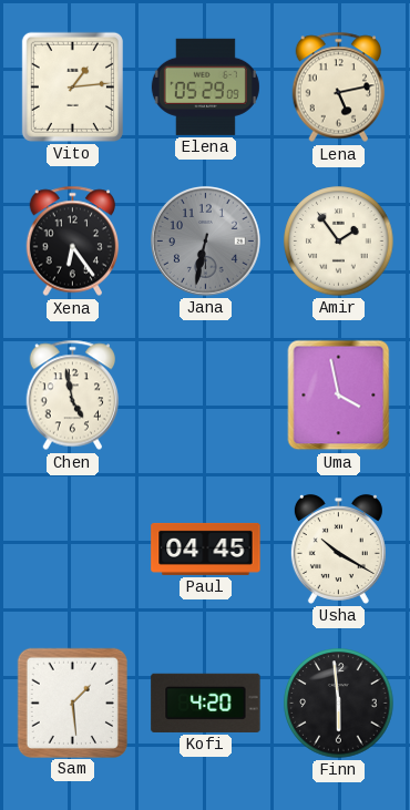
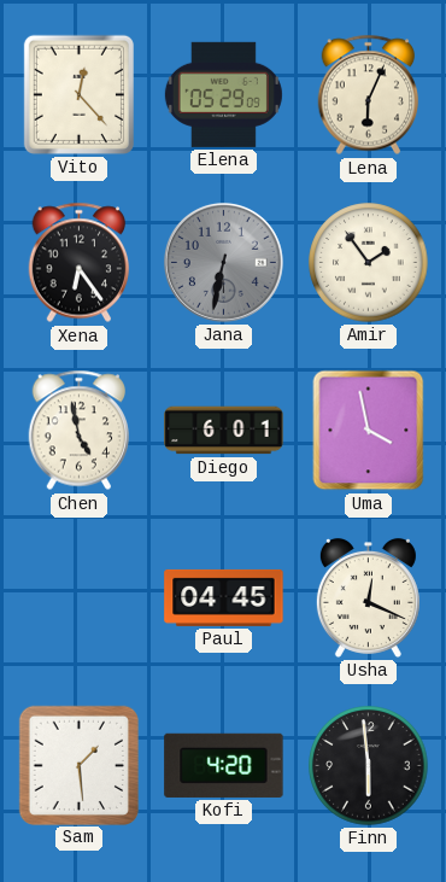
Vito: 1:14 -> 12:23
Lena: 5:13 -> 6:04
Diego: none -> 6:01
Usha: 10:20 -> 12:19
